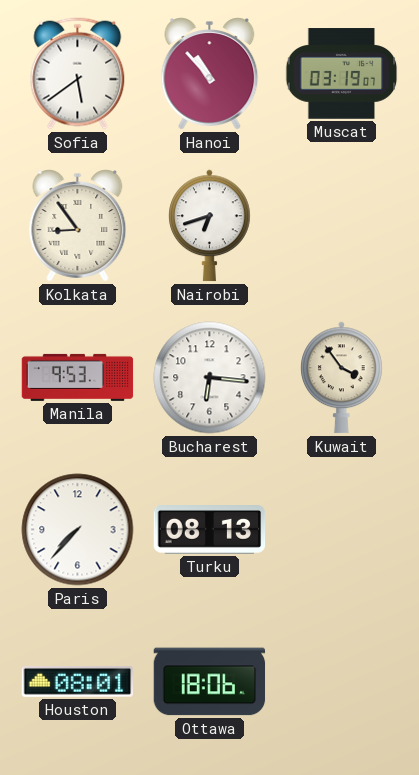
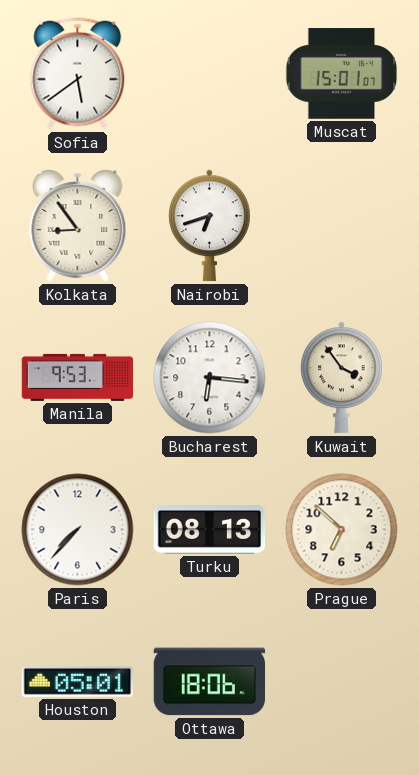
Hanoi: 10:53 -> none
Muscat: 03:19 -> 15:01
Prague: none -> 6:52
Houston: 08:01 -> 05:01
